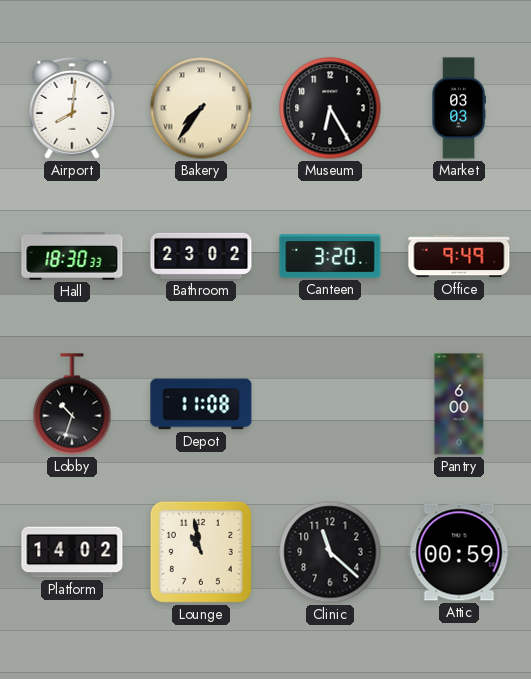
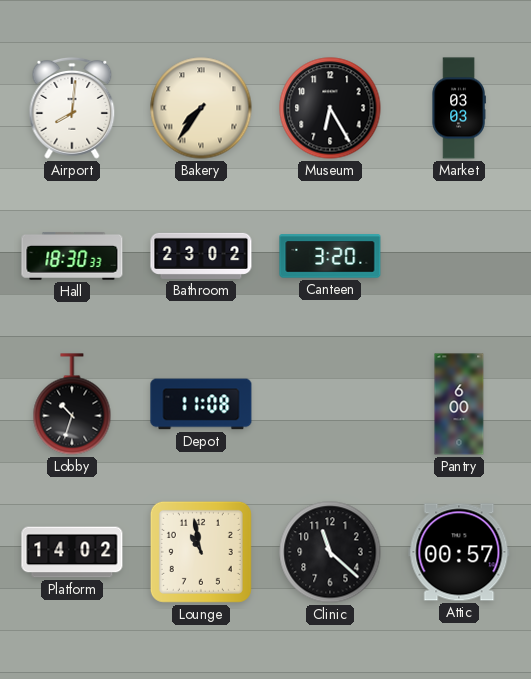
Office: 9:49 -> none
Attic: 00:59 -> 00:57
